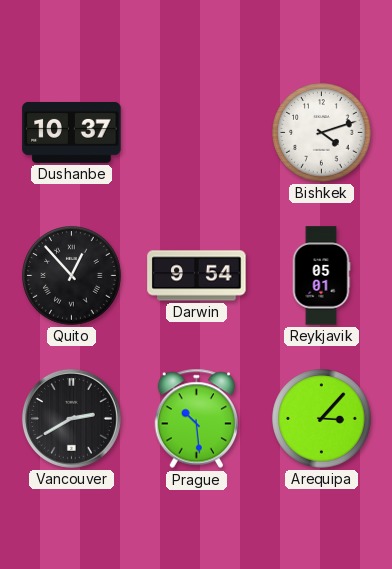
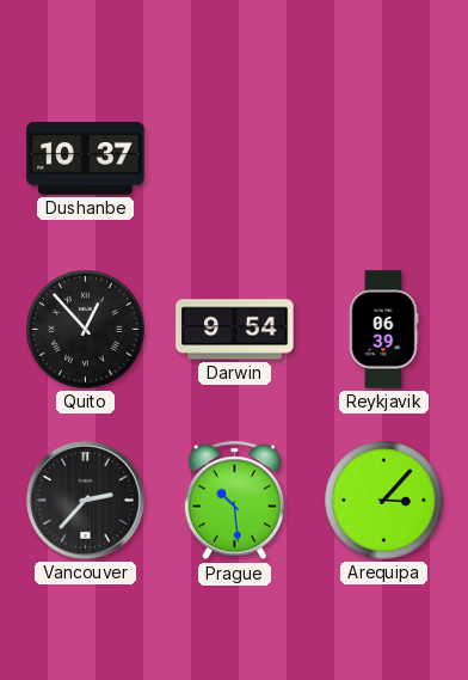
Bishkek: 4:12 -> none
Reykjavik: 05:01 -> 06:39
Vancouver: 2:40 -> 2:37
